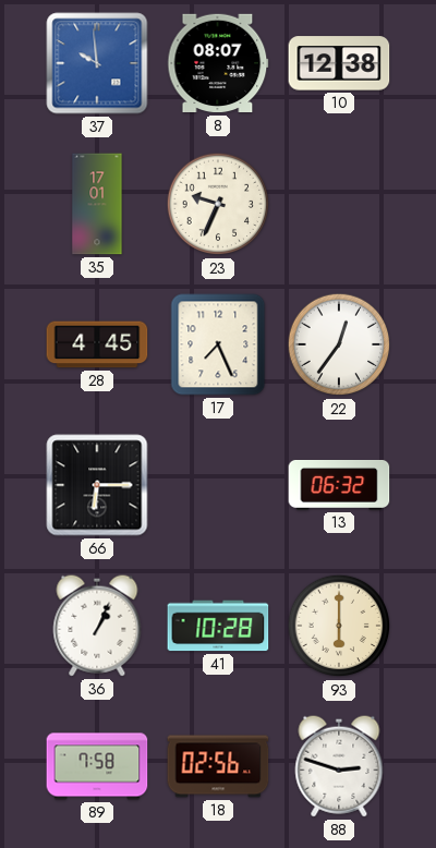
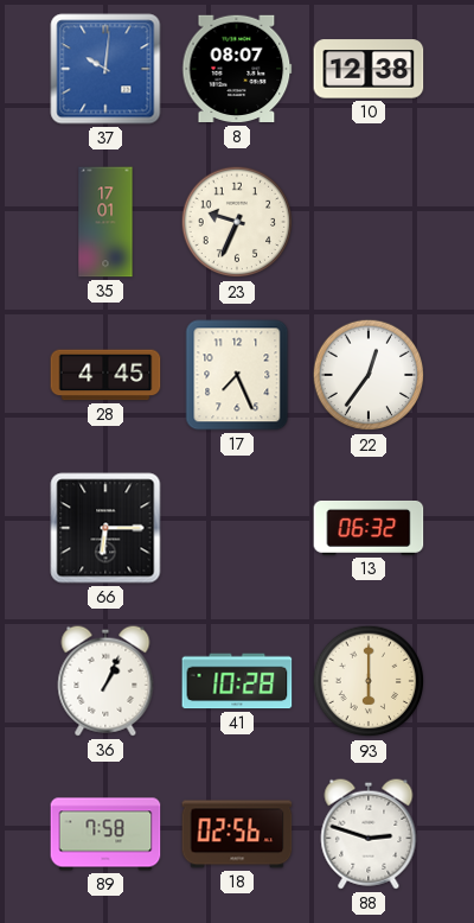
37: 9:59 -> 10:01
